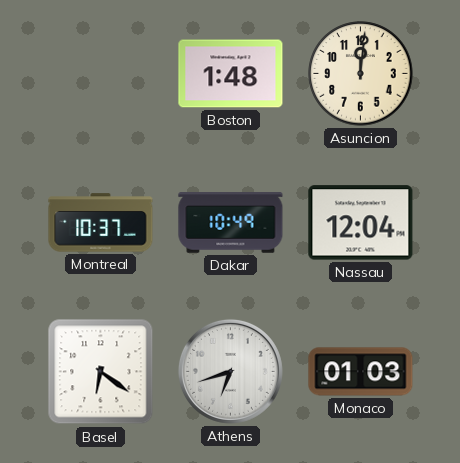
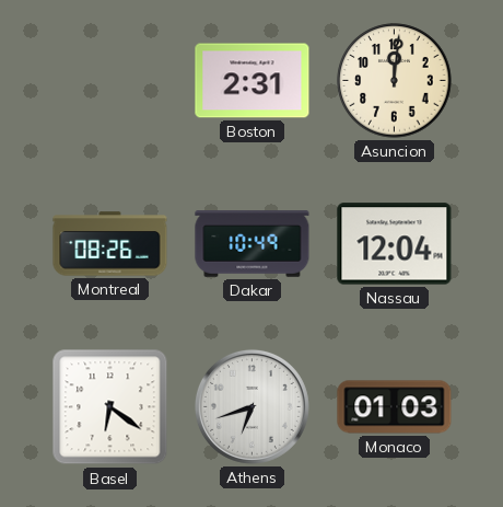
Boston: 1:48 -> 2:31
Montreal: 10:37 -> 08:26
